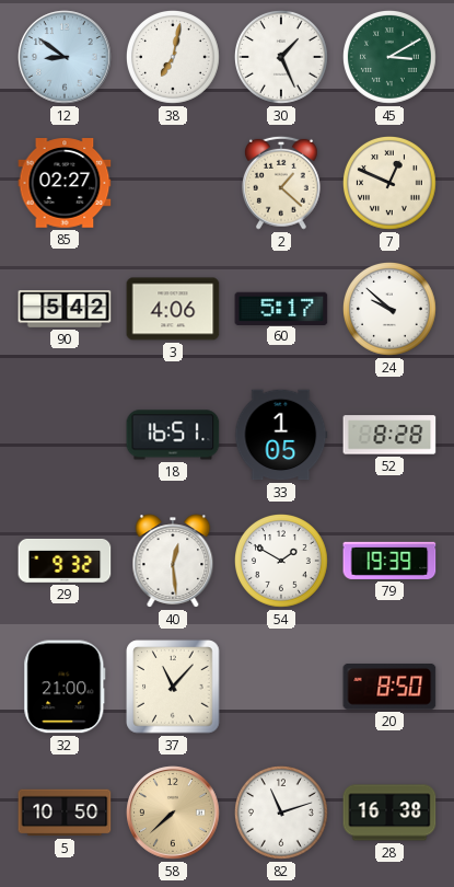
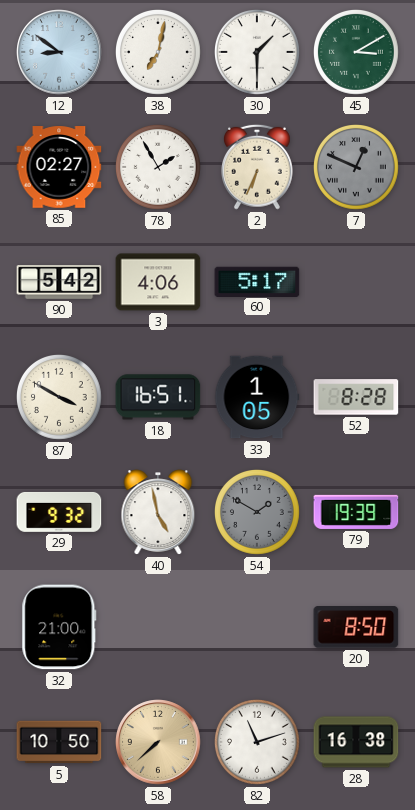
30: 1:26 -> 1:30
78: none -> 1:55
2: 1:22 -> 6:34
7 dial: cream -> grey
24: 9:52 -> none
87: none -> 3:50
40: 12:29 -> 4:58
54 dial: white -> grey
37: 11:07 -> none
